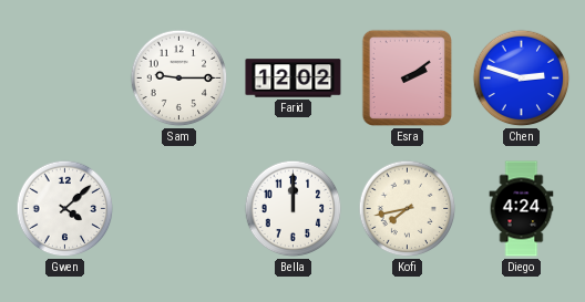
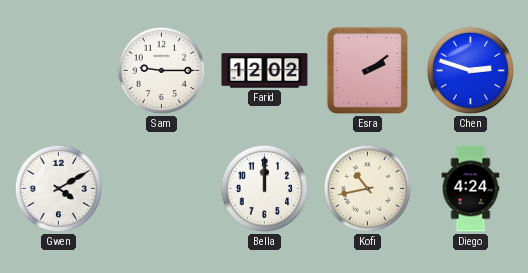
Gwen: 4:08 -> 4:10
Kofi: 7:43 -> 10:43
